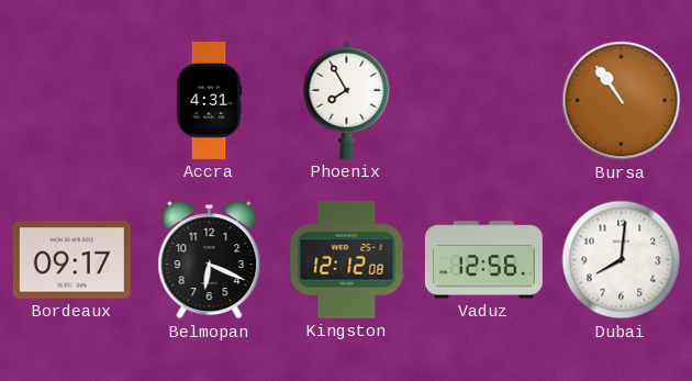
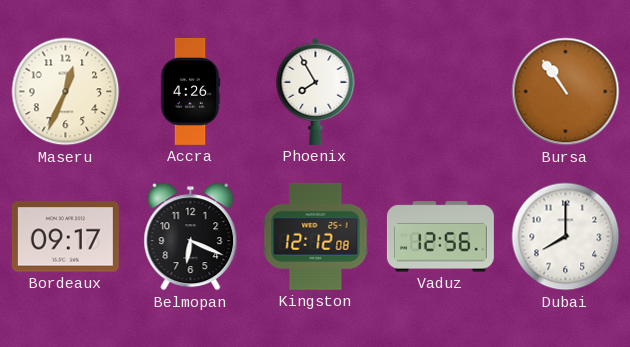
Maseru: none -> 12:34
Accra: 4:31 -> 4:26
Dubai: 8:01 -> 8:00
